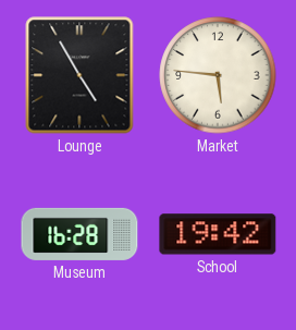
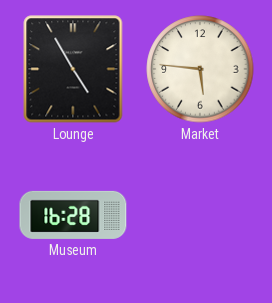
School: 19:42 -> none
